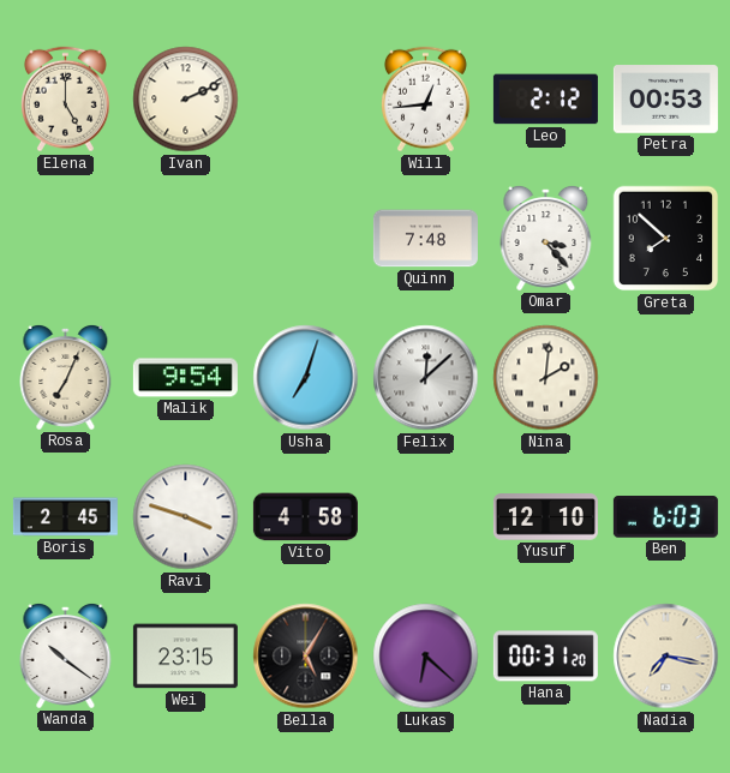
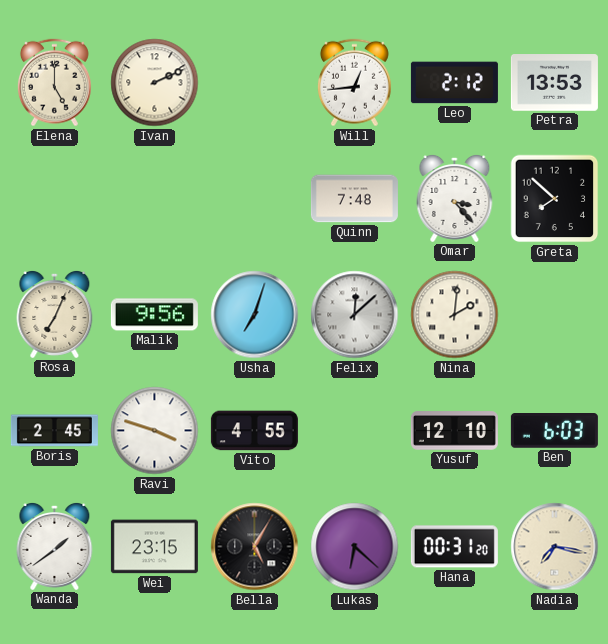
Petra: 00:53 -> 13:53
Malik: 9:54 -> 9:56
Vito: 4:58 -> 4:55
Wanda: 10:21 -> 1:39
